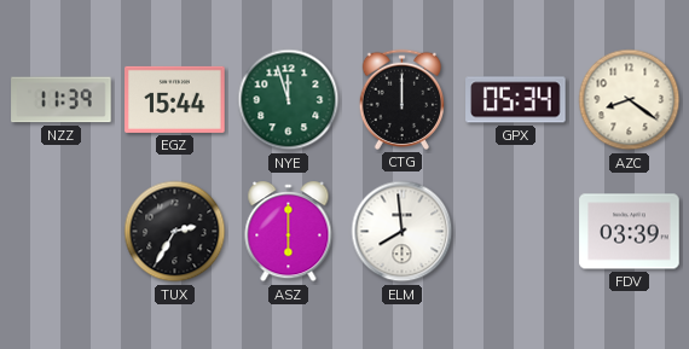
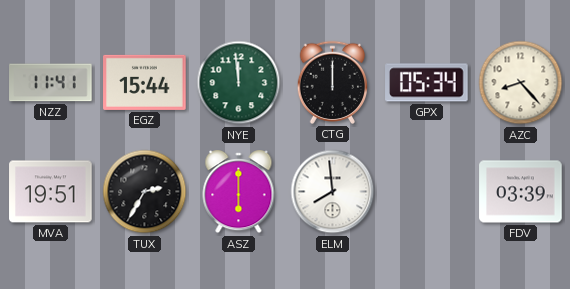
NZZ: 11:39 -> 11:41
NYE: 11:57 -> 11:59
AZC: 8:21 -> 8:23
MVA: none -> 19:51
